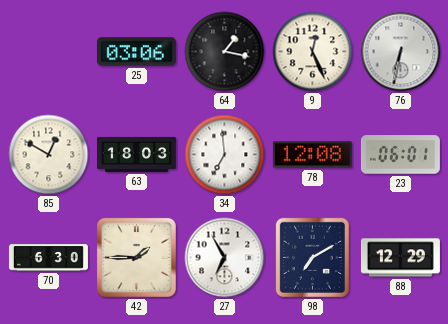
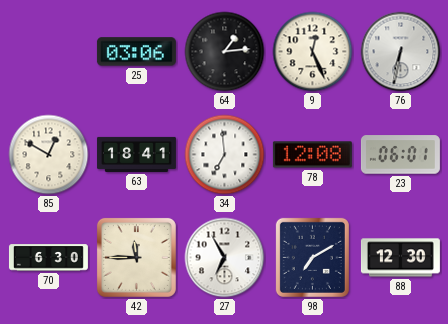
64: 1:17 -> 1:14
63: 18:03 -> 18:41
42: 1:45 -> 11:45
88: 12:29 -> 12:30
